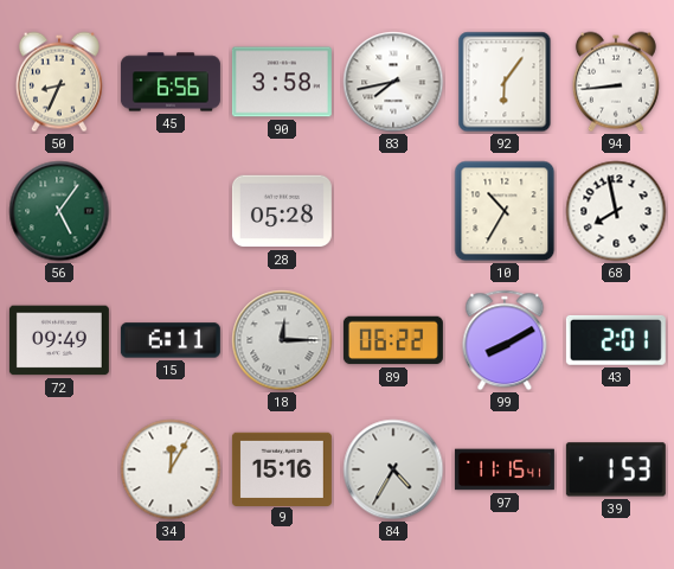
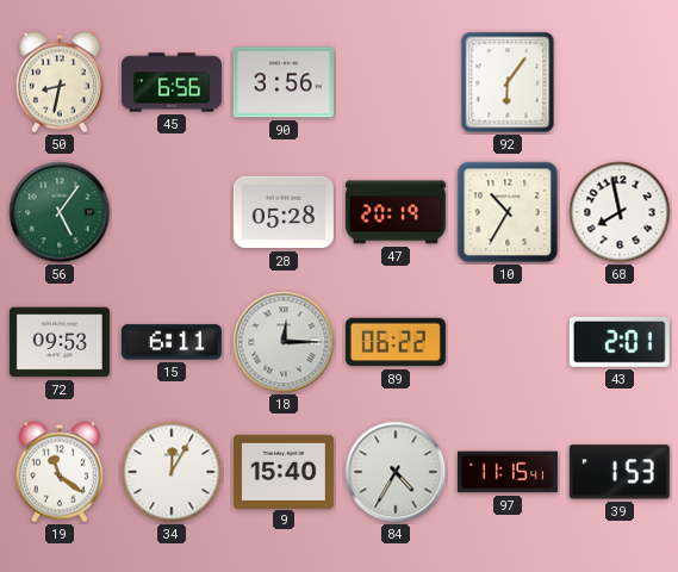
50: 8:34 -> 8:32
90: 3:58 -> 3:56
83: 7:43 -> none
94: 8:44 -> none
47: none -> 20:19
72: 09:49 -> 09:53
99: 8:10 -> none
19: none -> 11:21
9: 15:16 -> 15:40
